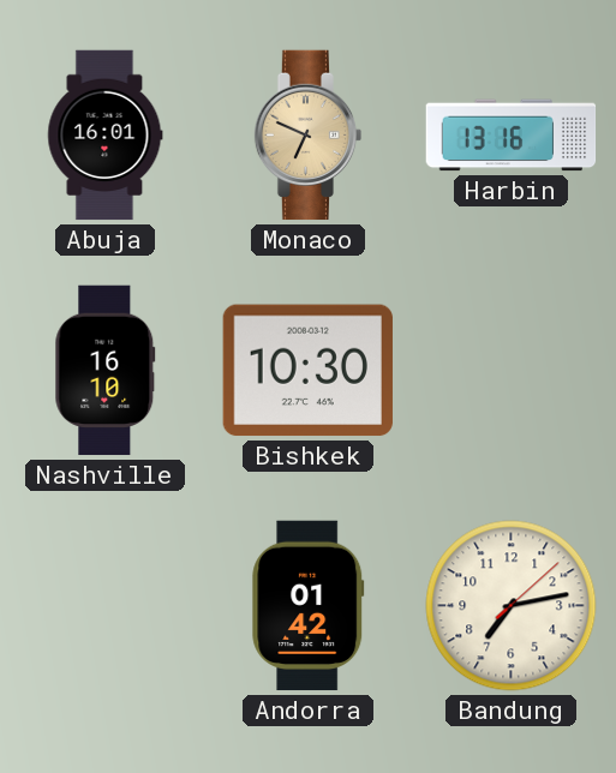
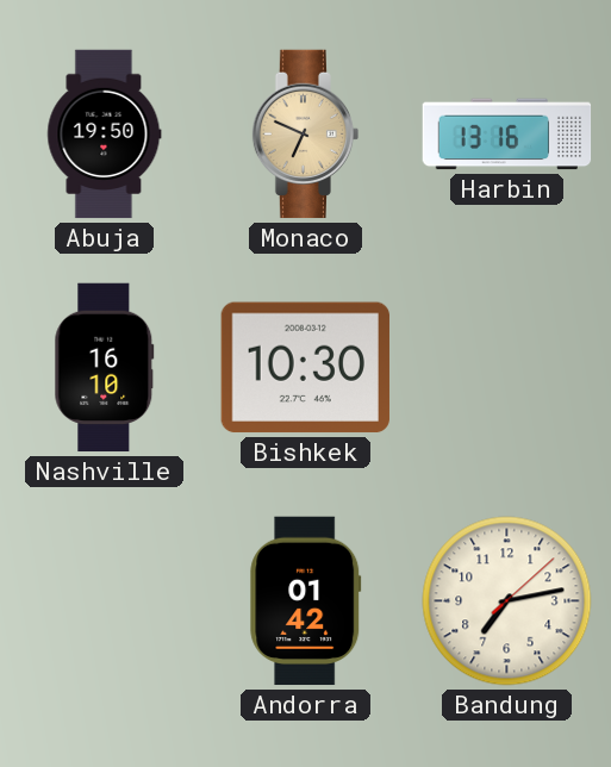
Abuja: 16:01 -> 19:50
